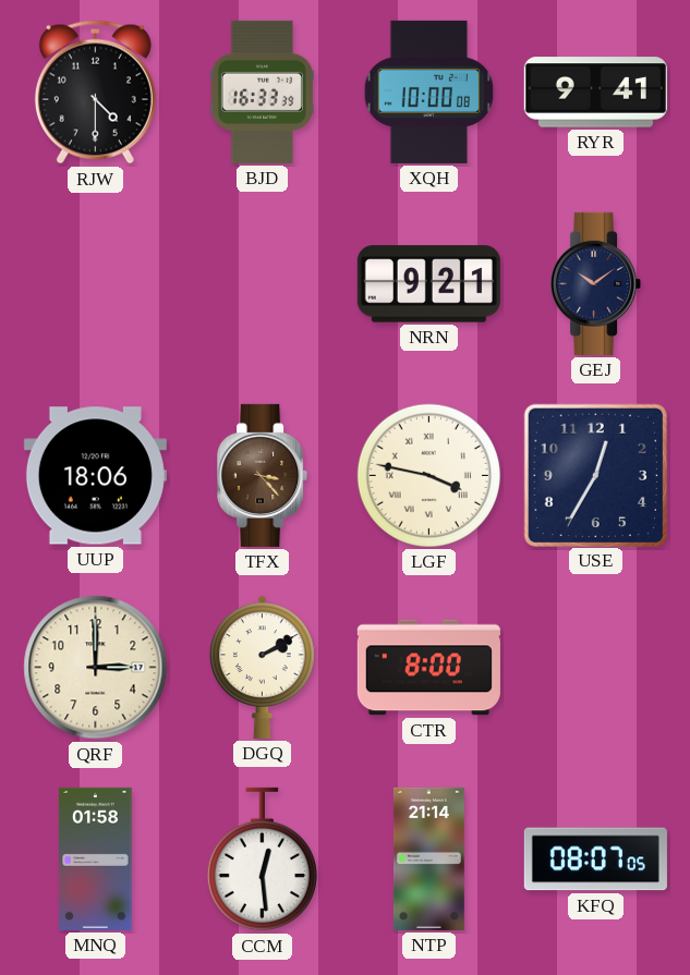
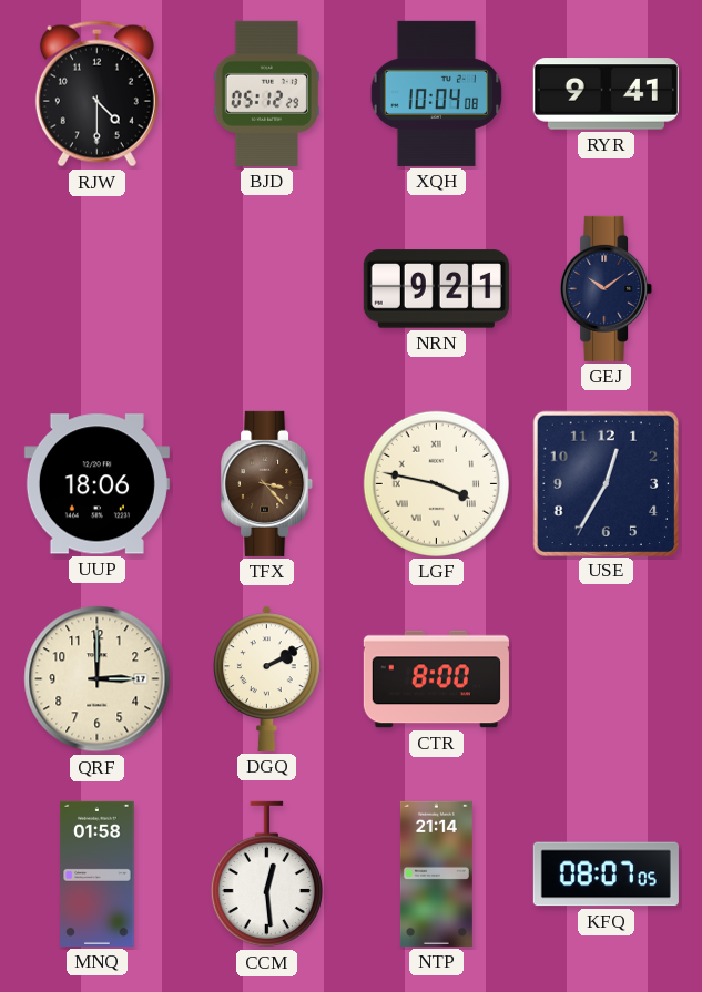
BJD: 16:33 -> 05:12
XQH: 10:00 -> 10:04
